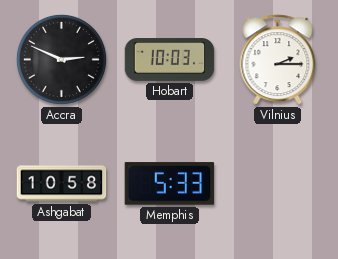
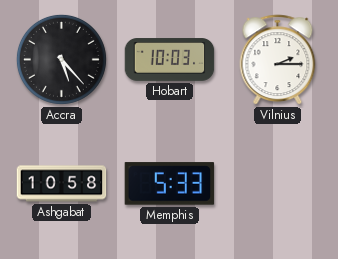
Accra: 2:49 -> 5:23
